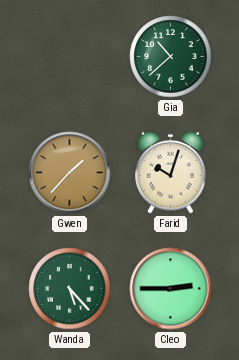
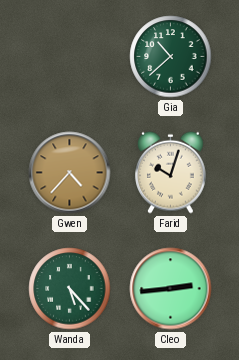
Gwen: 1:37 -> 4:37
Cleo: 2:45 -> 2:44
